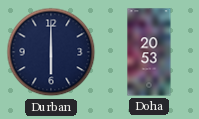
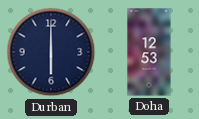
Doha: 20:53 -> 12:53
